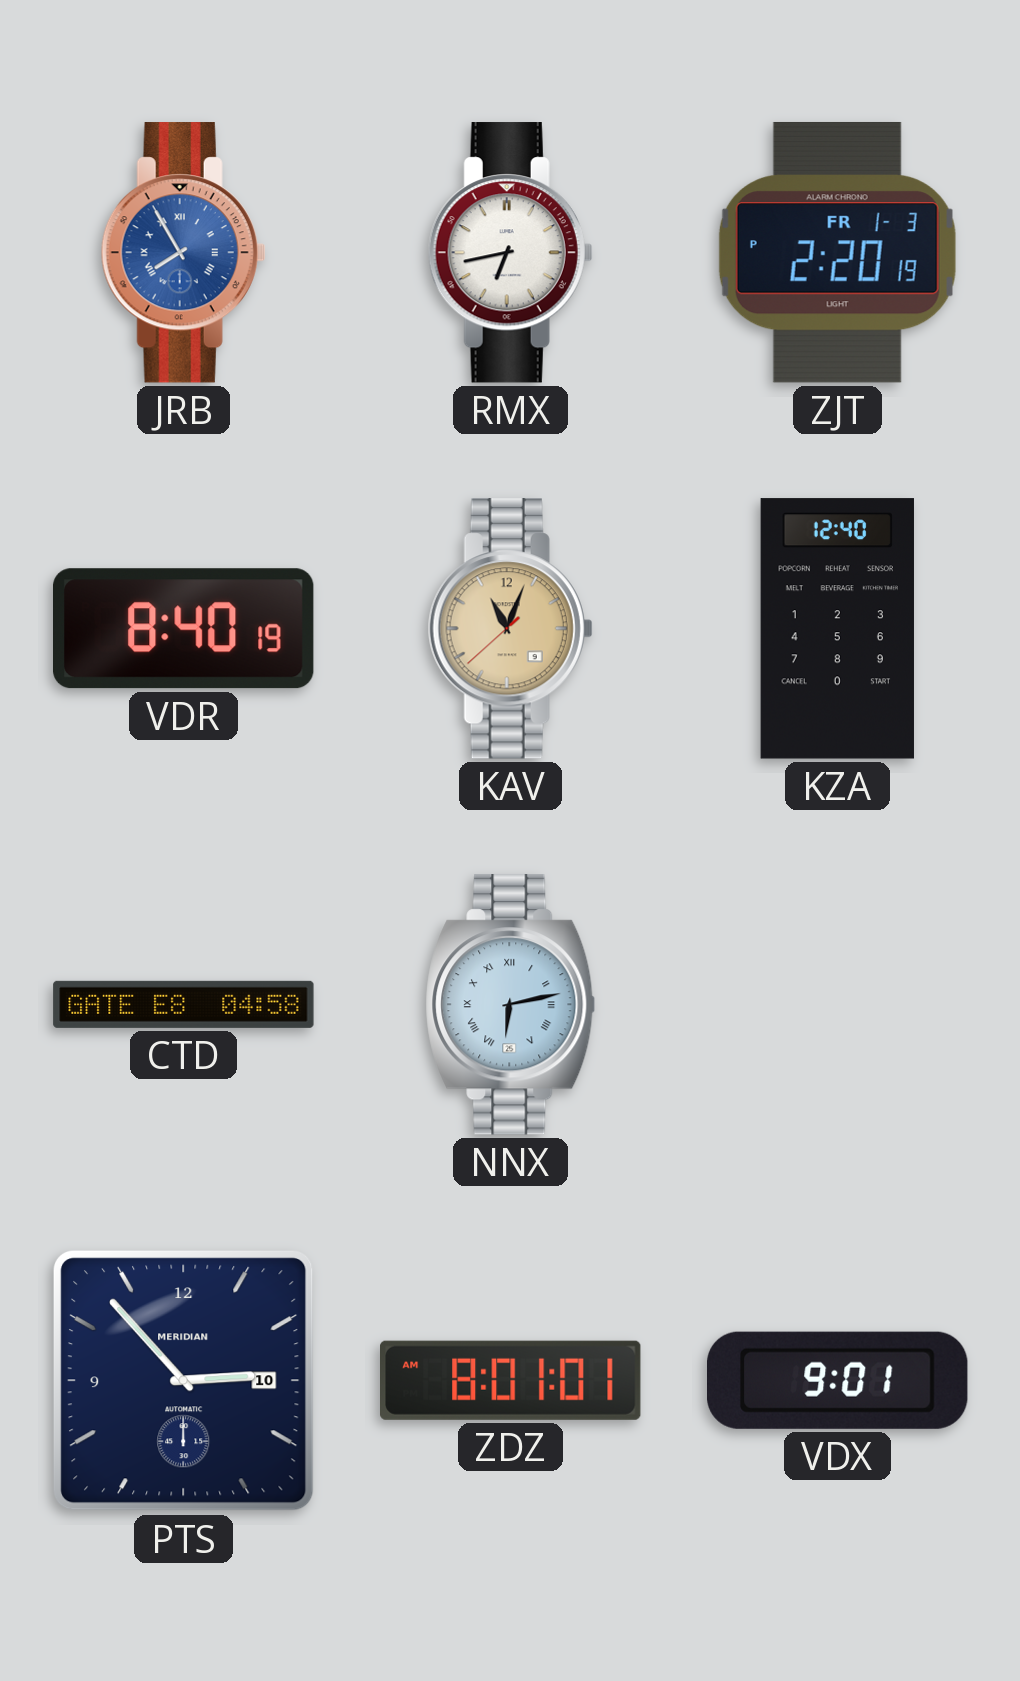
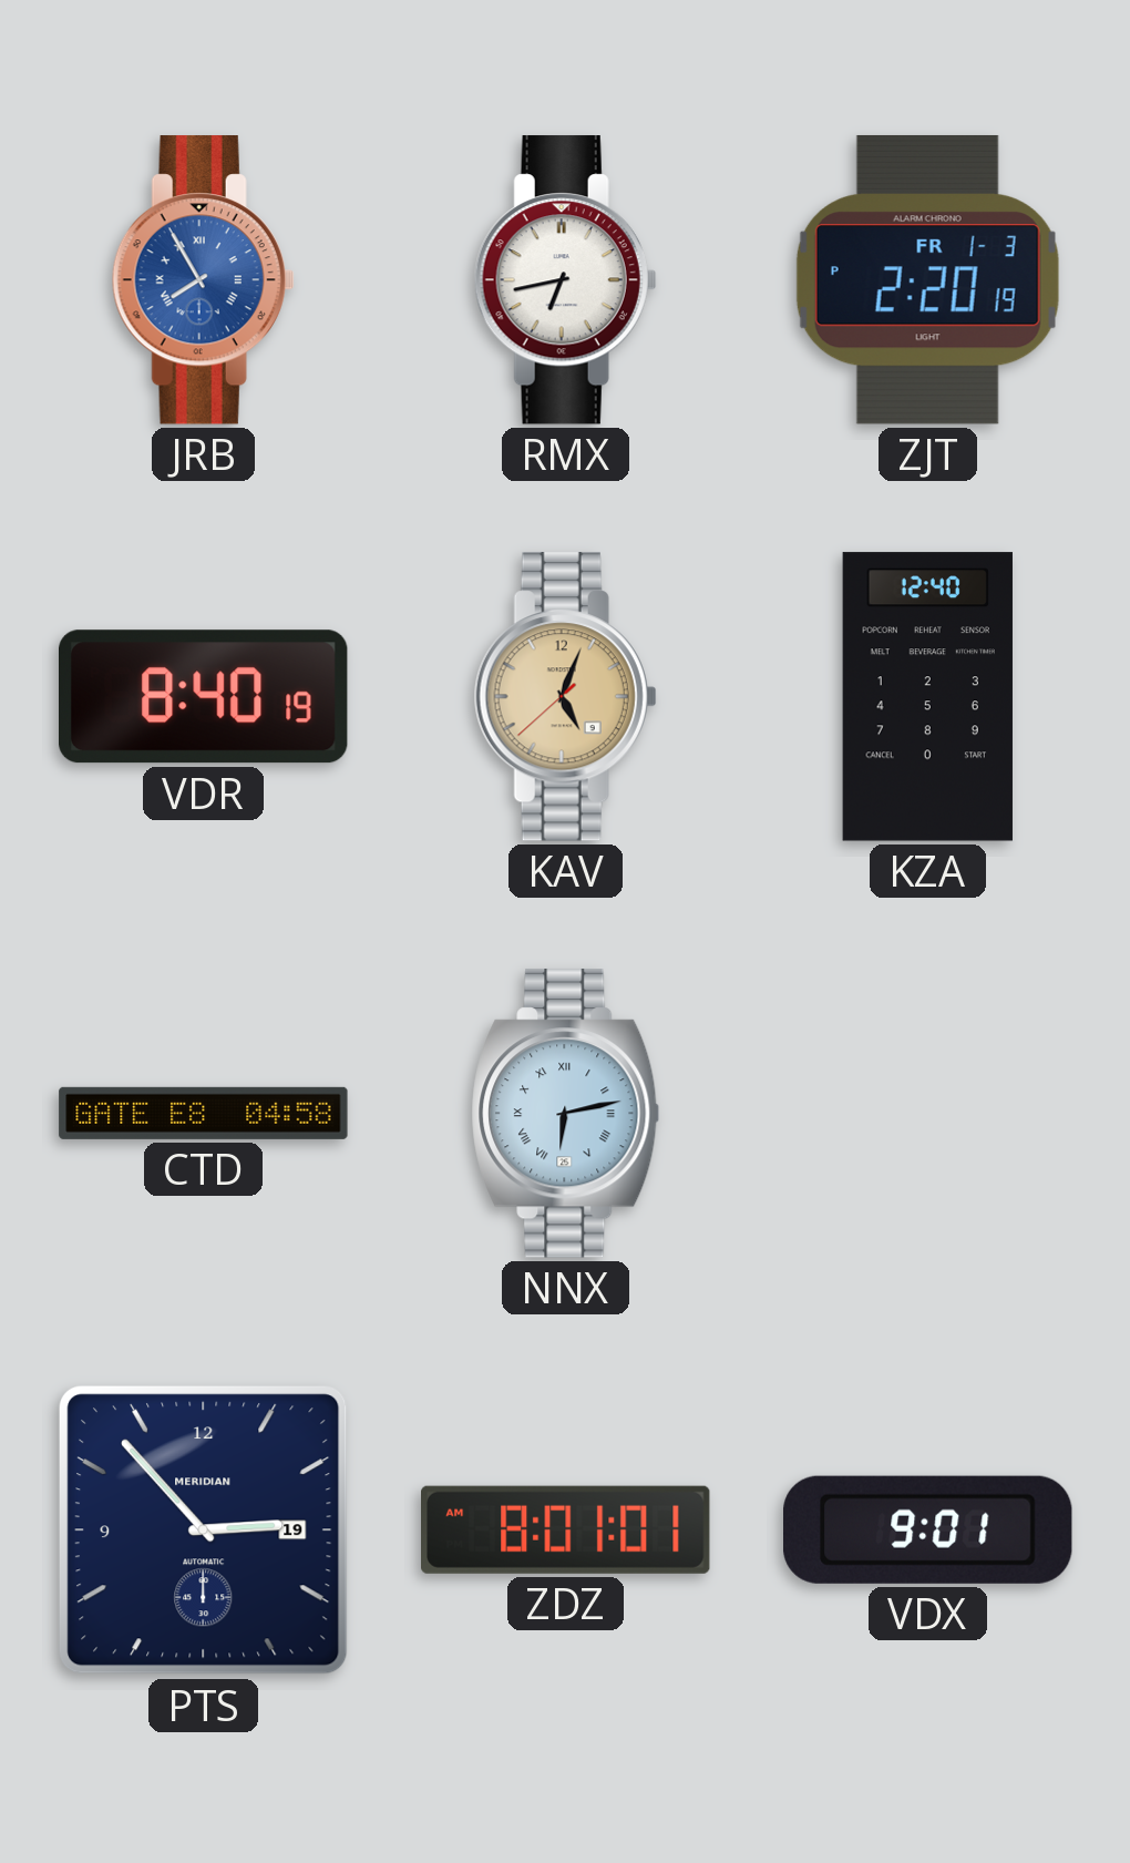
KAV: 11:03 -> 5:03
PTS date: 10 -> 19
